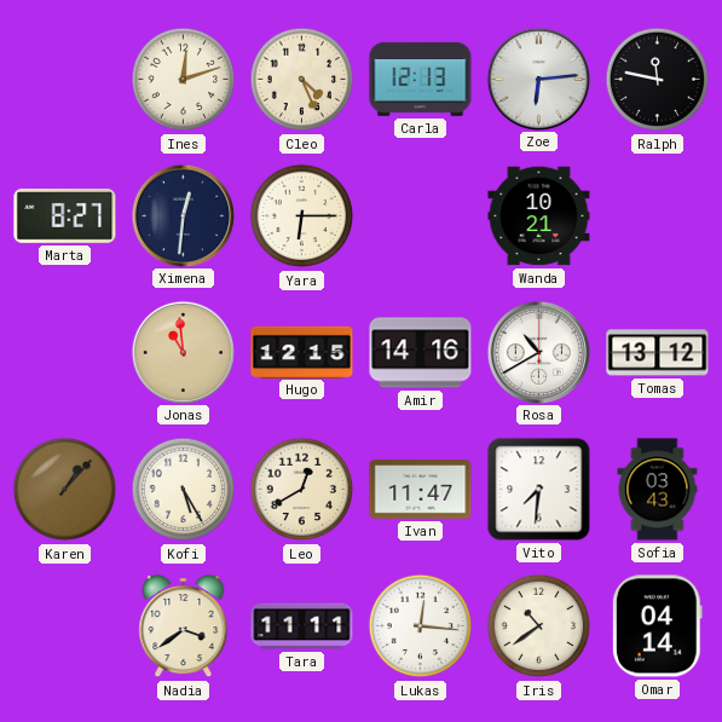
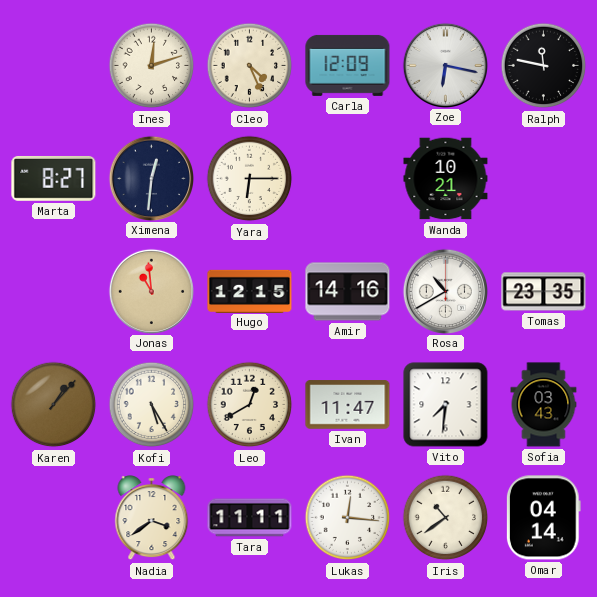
Carla: 12:13 -> 12:09
Zoe: 6:14 -> 6:17
Tomas: 13:12 -> 23:35
